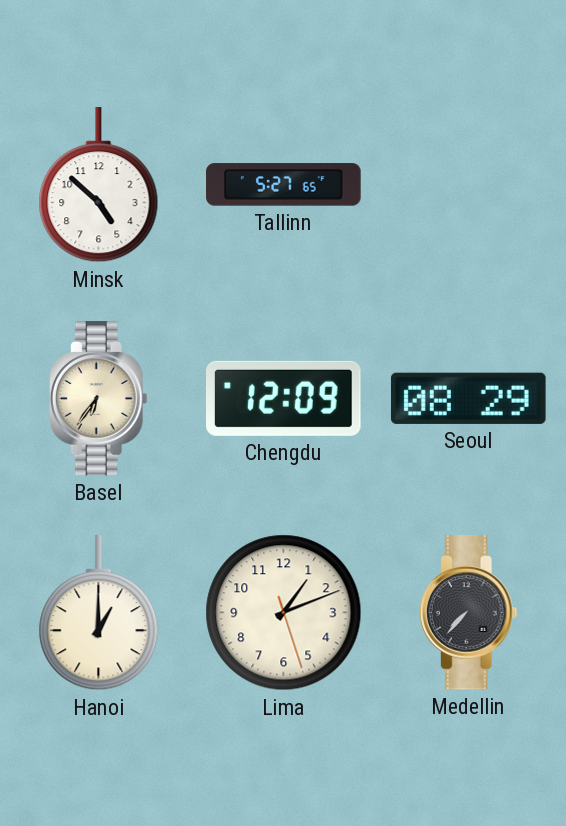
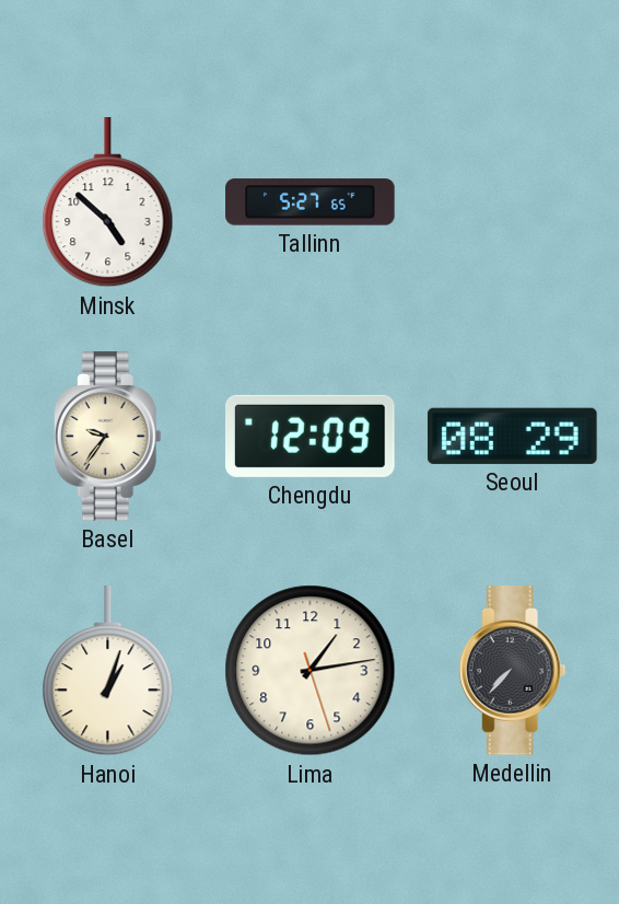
Basel: 6:36 -> 9:36
Hanoi: 1:00 -> 1:03
Lima: 1:11 -> 1:13
